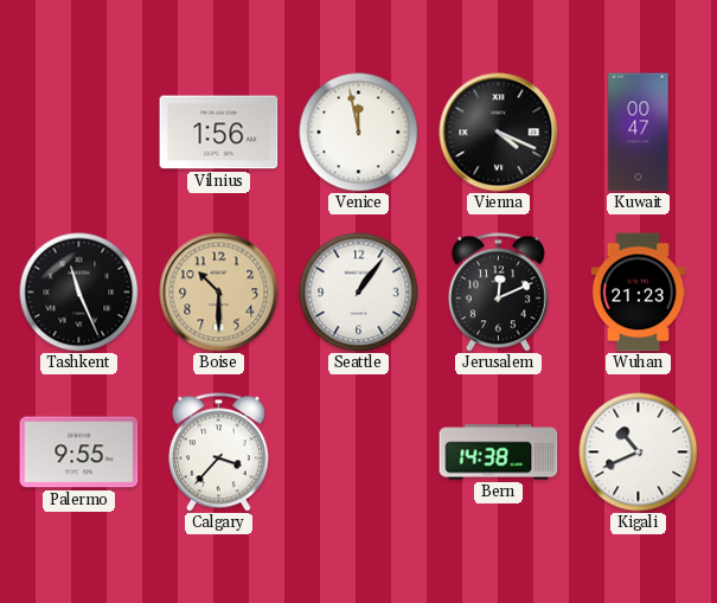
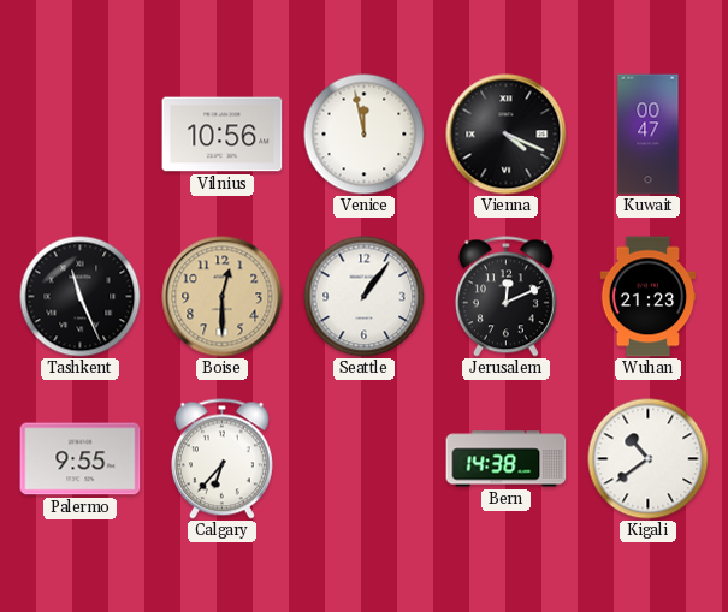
Vilnius: 1:56 -> 10:56
Boise: 10:30 -> 12:30
Calgary: 3:37 -> 6:37
Kigali: 10:41 -> 10:39
